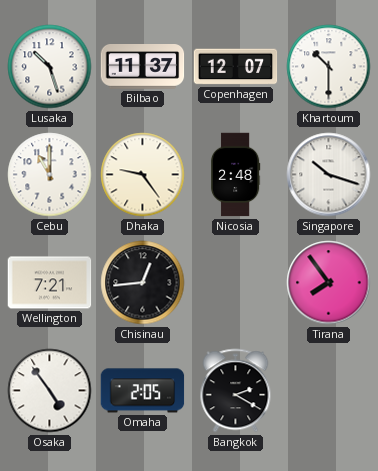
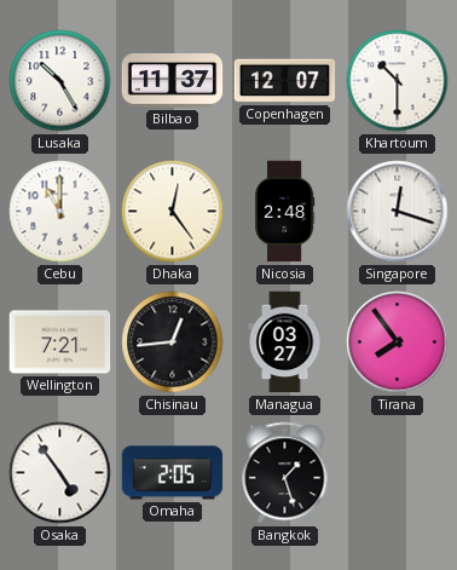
Lusaka: 10:27 -> 10:25
Dhaka: 9:24 -> 12:24
Singapore: 10:18 -> 12:18
Managua: none -> 03:27
Bangkok: 2:20 -> 1:27
